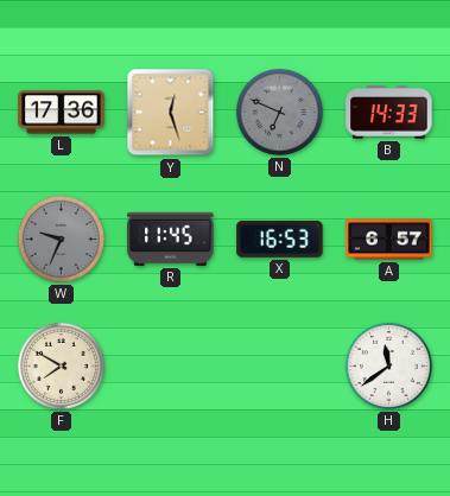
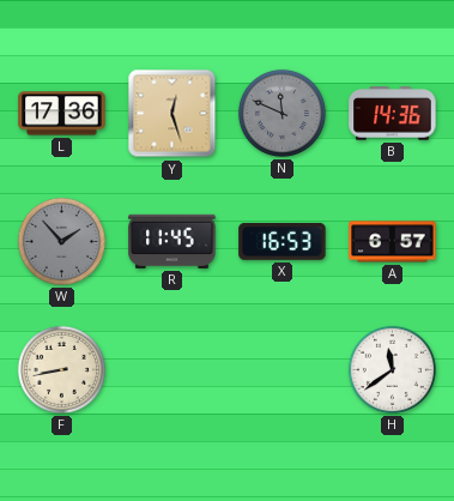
N: 6:49 -> 11:49
B: 14:33 -> 14:36
W: 9:34 -> 1:53
F: 7:50 -> 8:43
